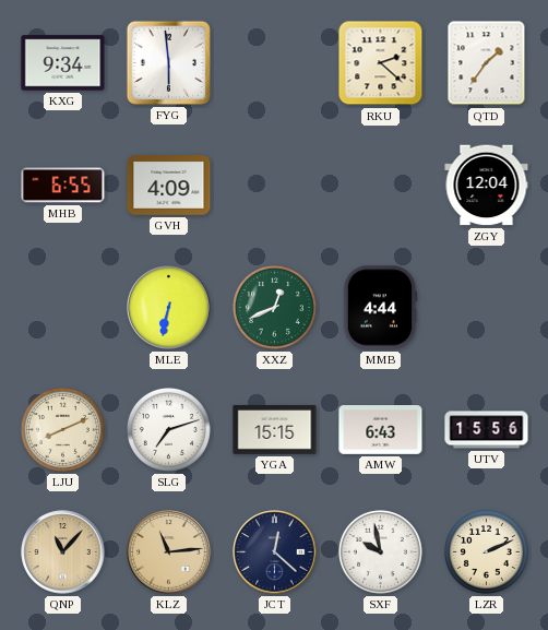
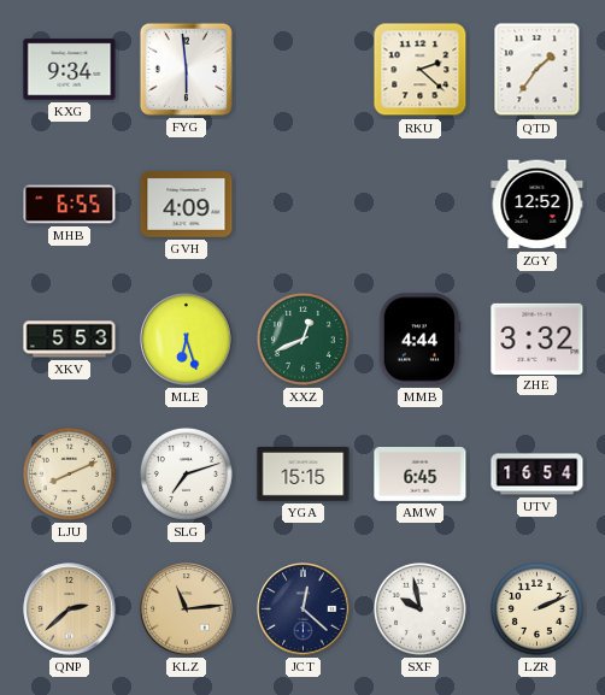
ZGY: 12:04 -> 12:52
XKV: none -> 5:53
MLE: 6:32 -> 6:27
ZHE: none -> 3:32
AMW: 6:43 -> 6:45
UTV: 15:56 -> 16:54
QNP: 11:07 -> 2:38
